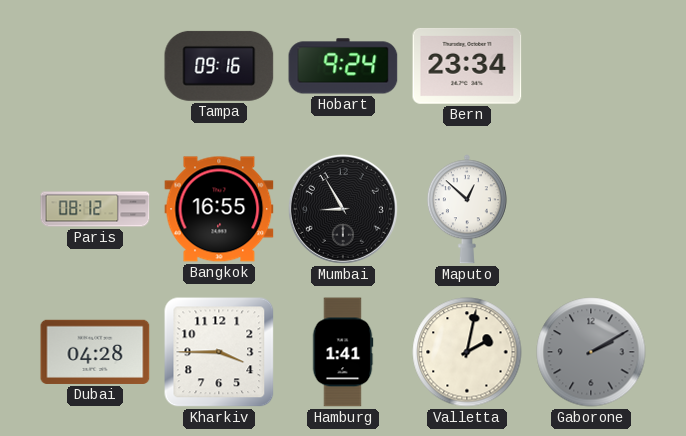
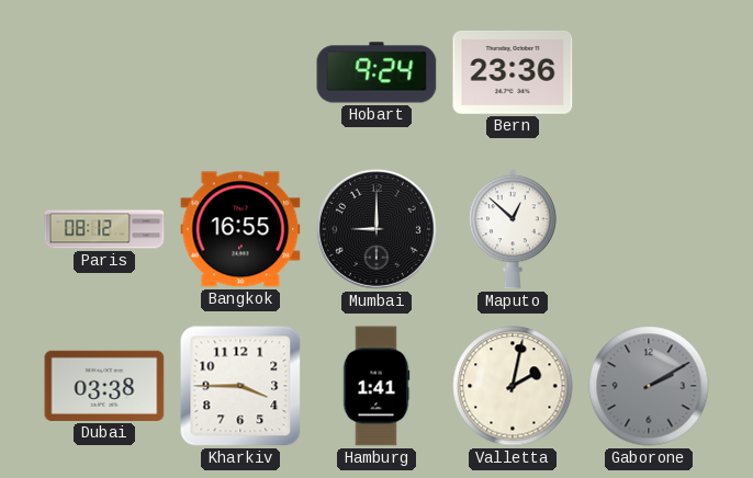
Tampa: 09:16 -> none
Bern: 23:34 -> 23:36
Mumbai: 8:55 -> 9:00
Dubai: 04:28 -> 03:38
